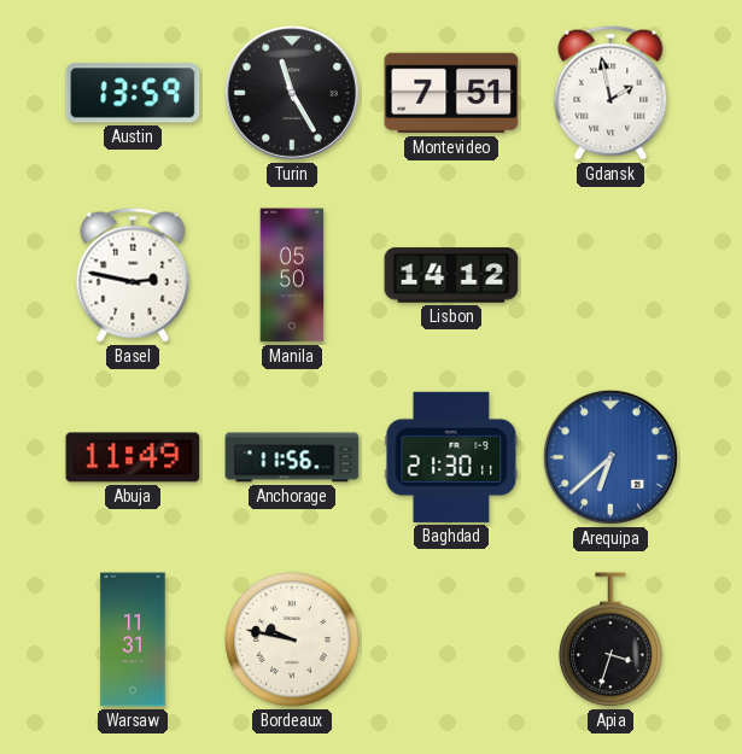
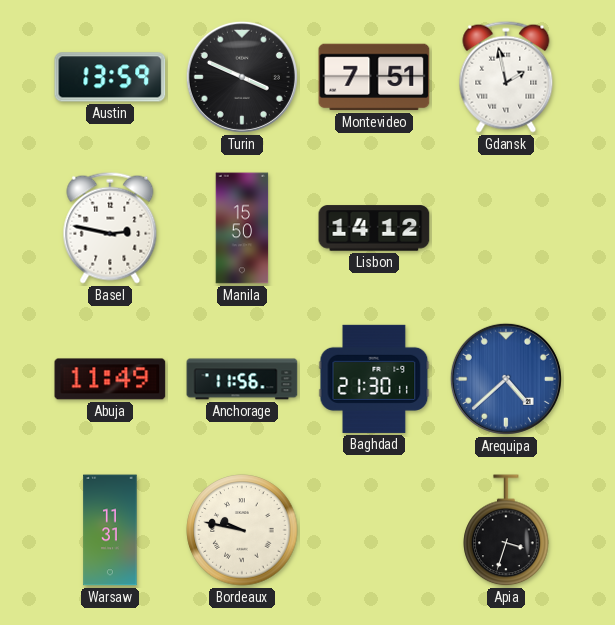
Turin: 11:25 -> 3:49
Manila: 05:50 -> 15:50
Arequipa: 6:38 -> 4:38
